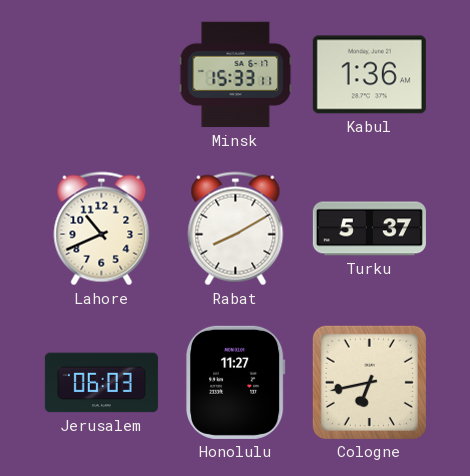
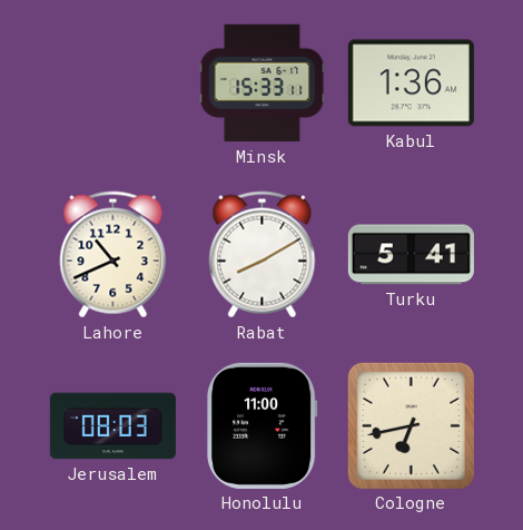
Turku: 5:37 -> 5:41
Jerusalem: 06:03 -> 08:03
Honolulu: 11:27 -> 11:00
